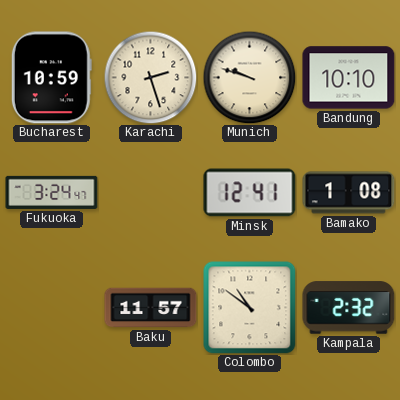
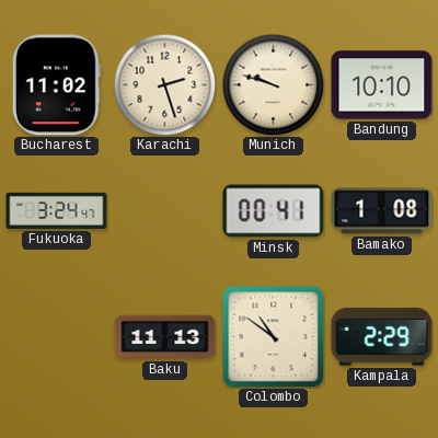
Bucharest: 10:59 -> 11:02
Minsk: 12:41 -> 00:41
Baku: 11:57 -> 11:13
Kampala: 2:32 -> 2:29
